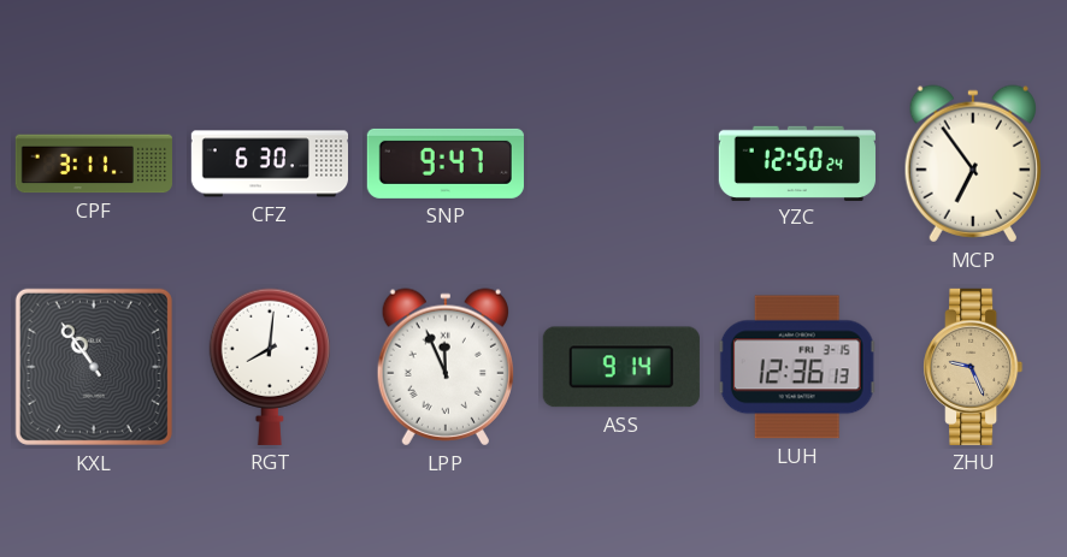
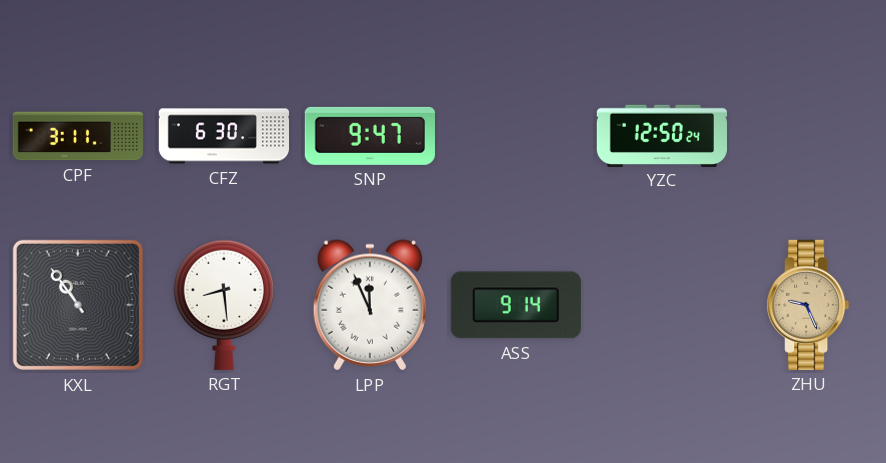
MCP: 6:54 -> none
RGT: 8:01 -> 8:29
LUH: 12:36 -> none
